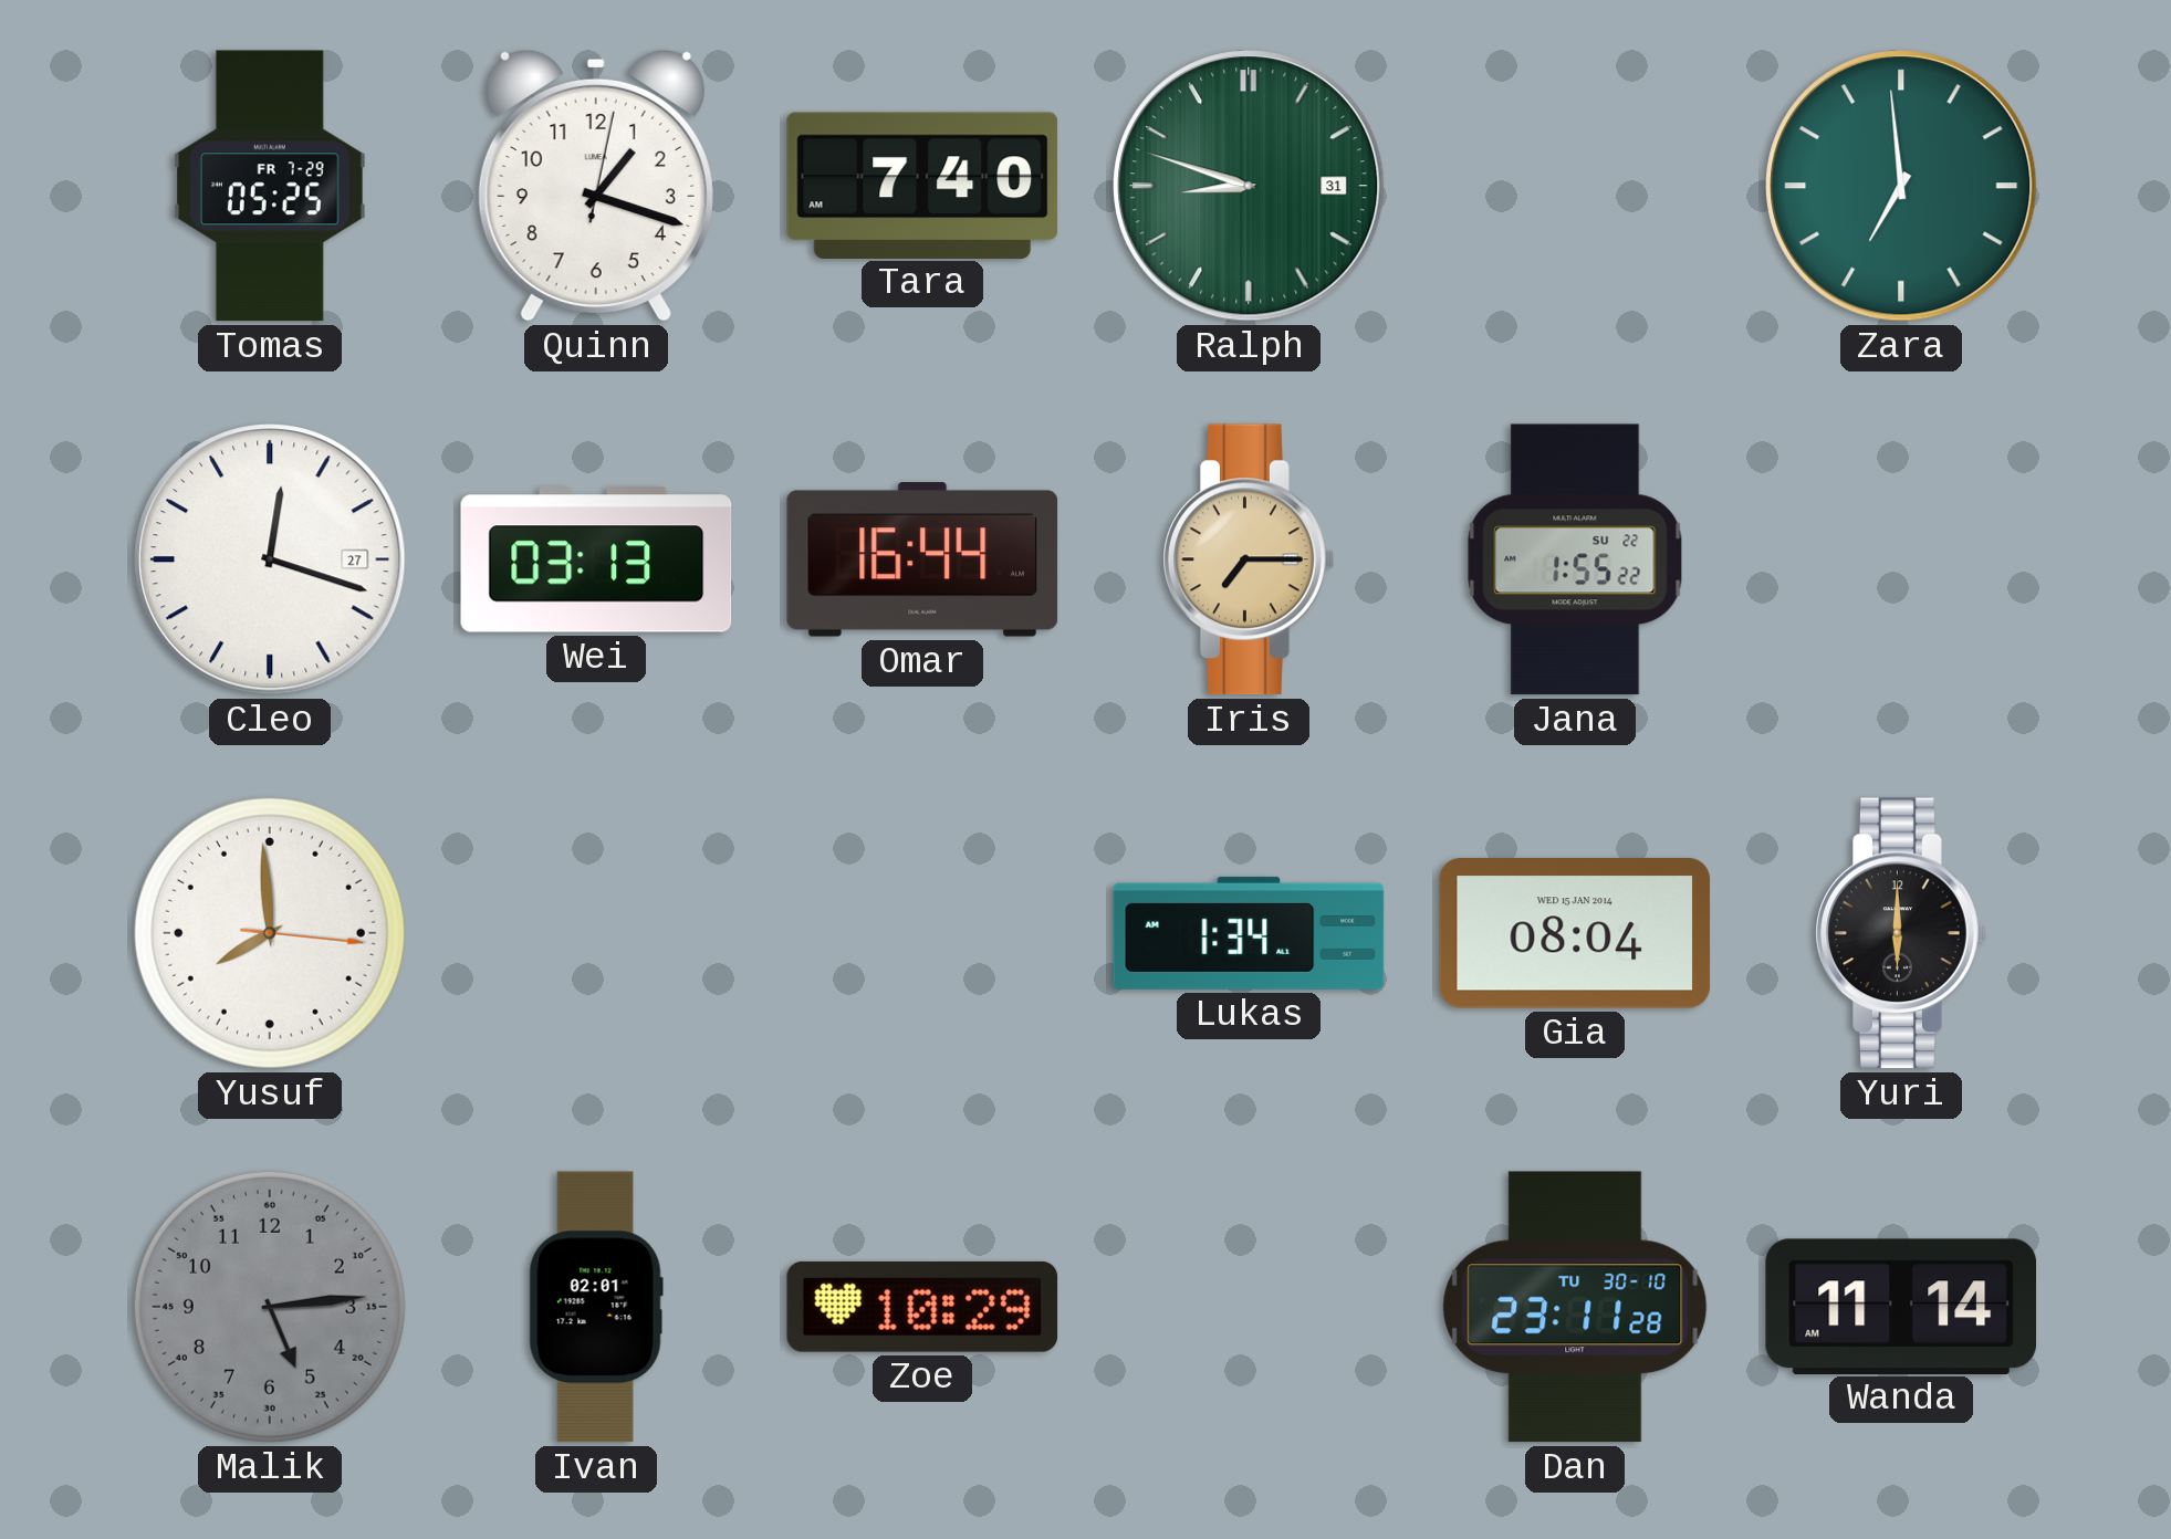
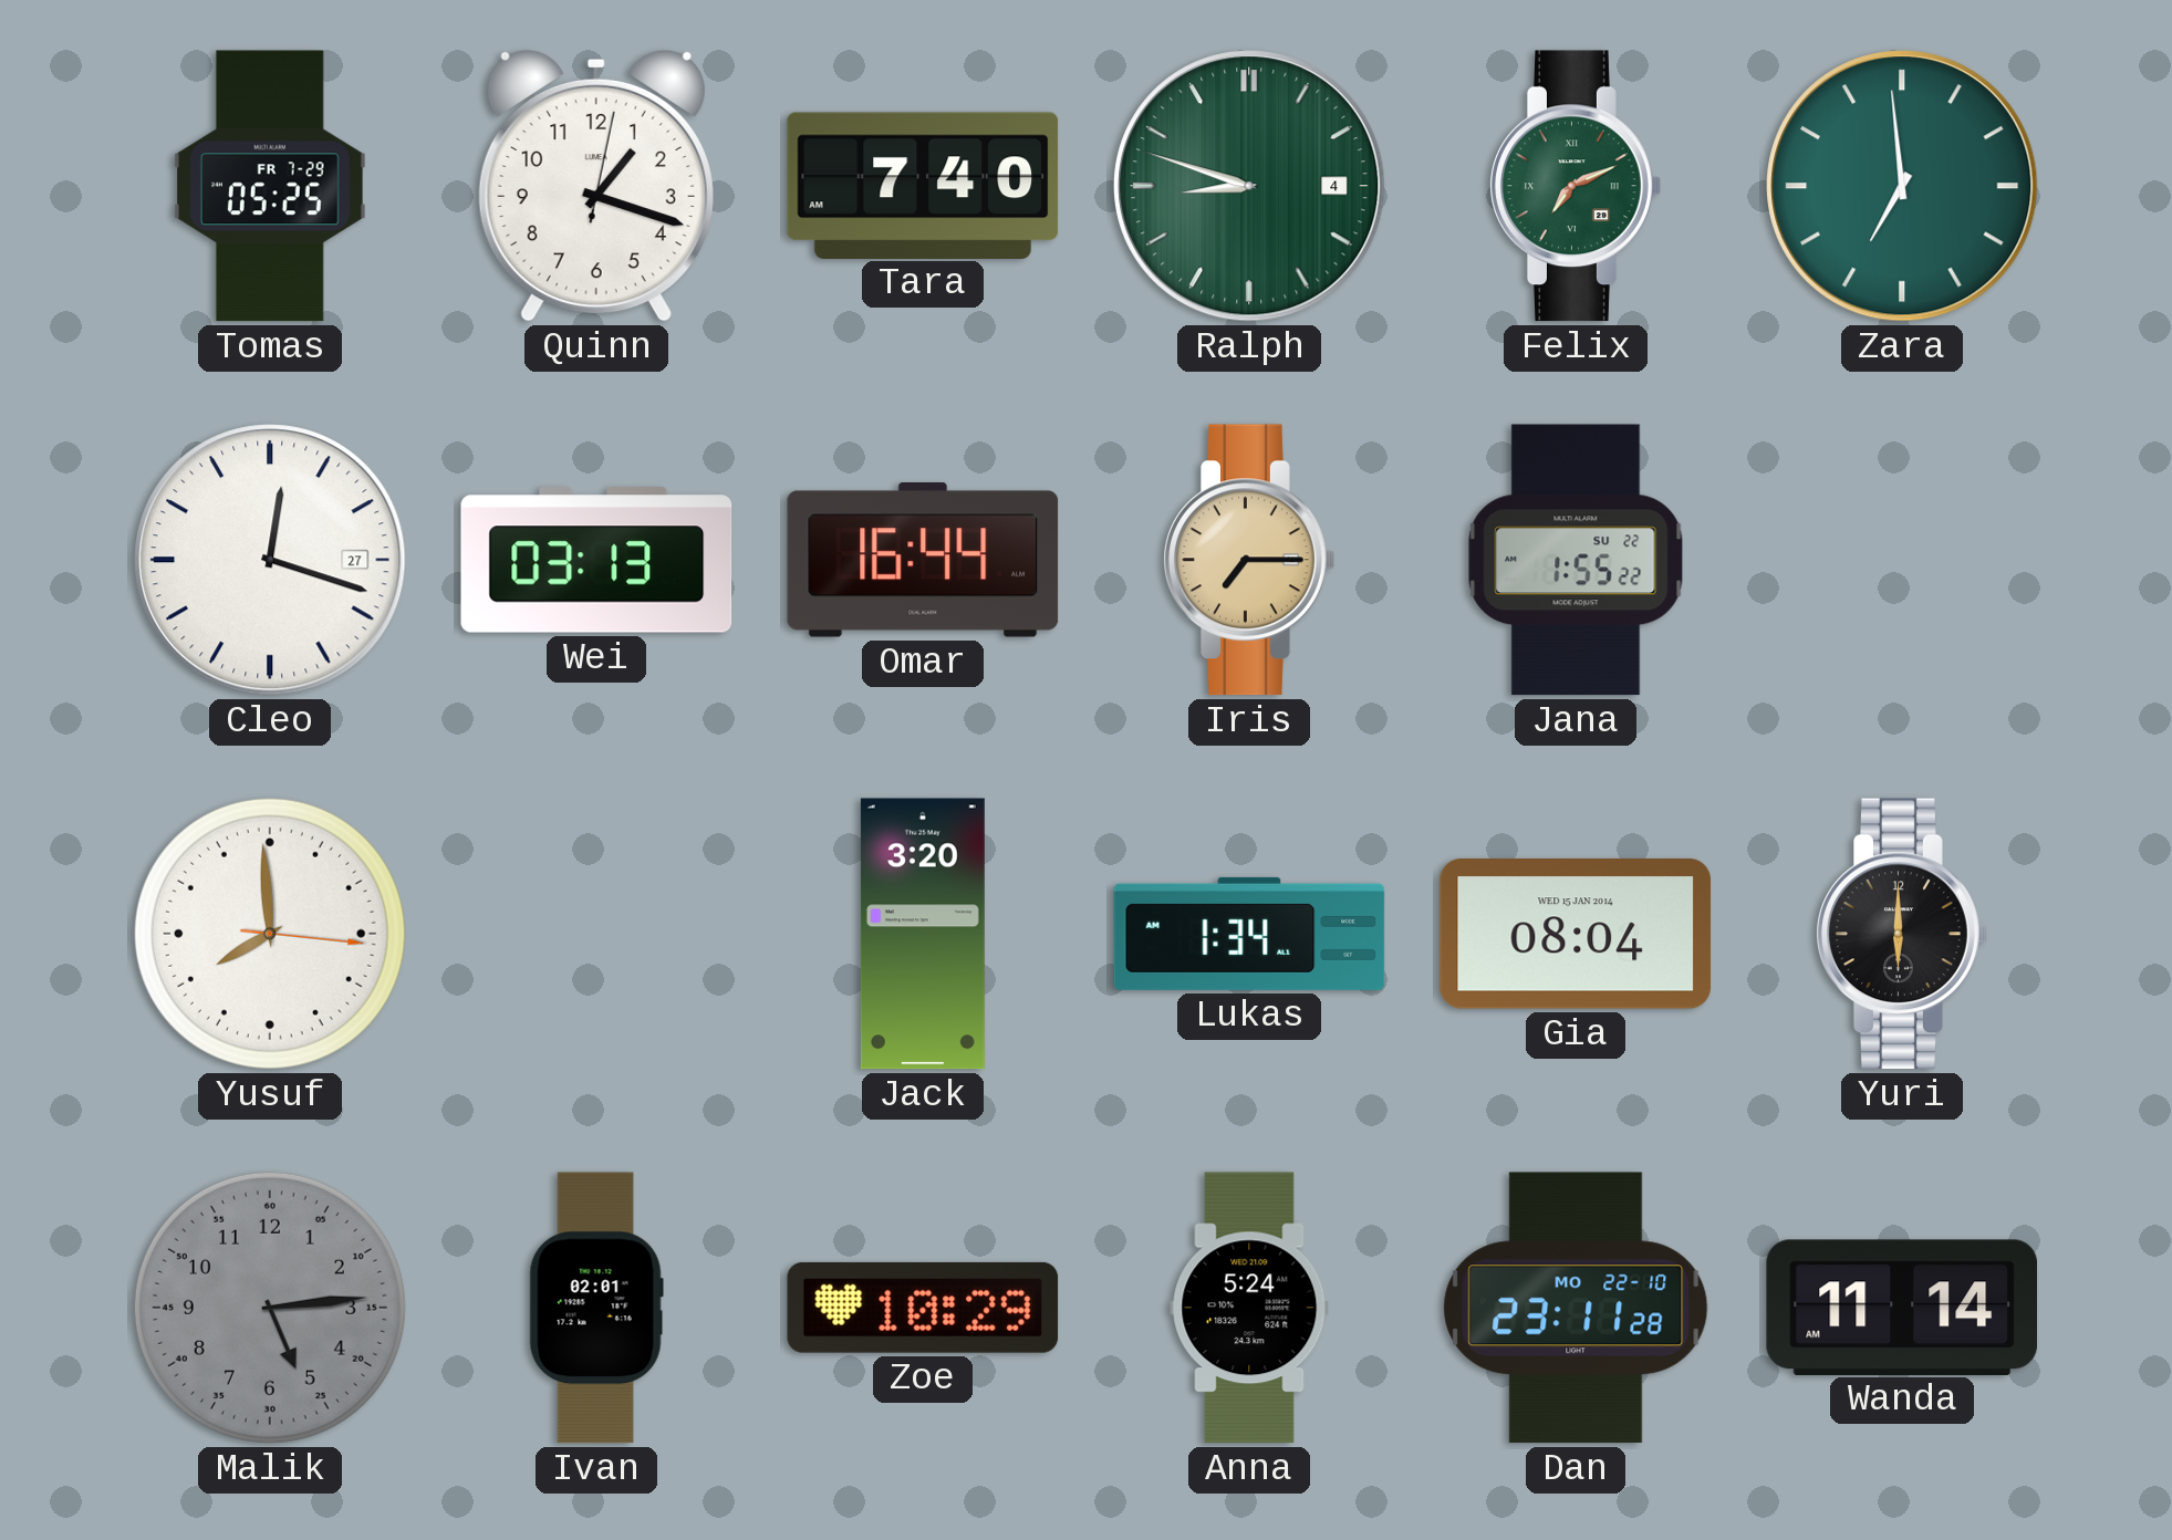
Ralph date: 31 -> 4
Felix: none -> 7:11
Jack: none -> 3:20
Anna: none -> 5:24
Dan date: TU 30-10 -> MO 22-10
